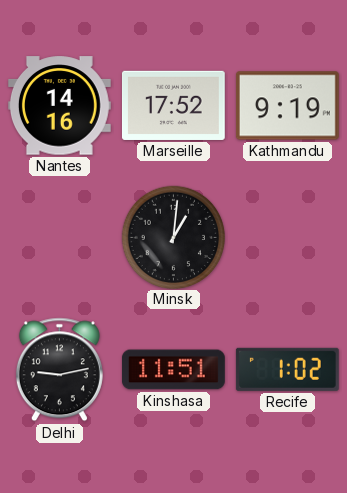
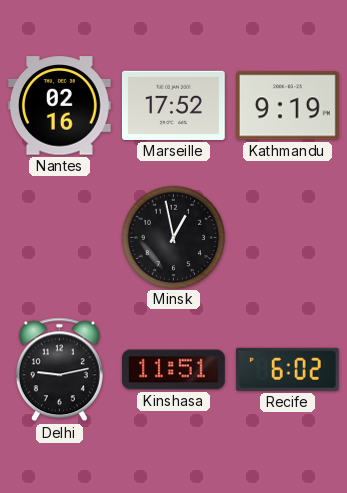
Nantes: 14:16 -> 02:16
Minsk: 1:01 -> 12:58
Recife: 1:02 -> 6:02
